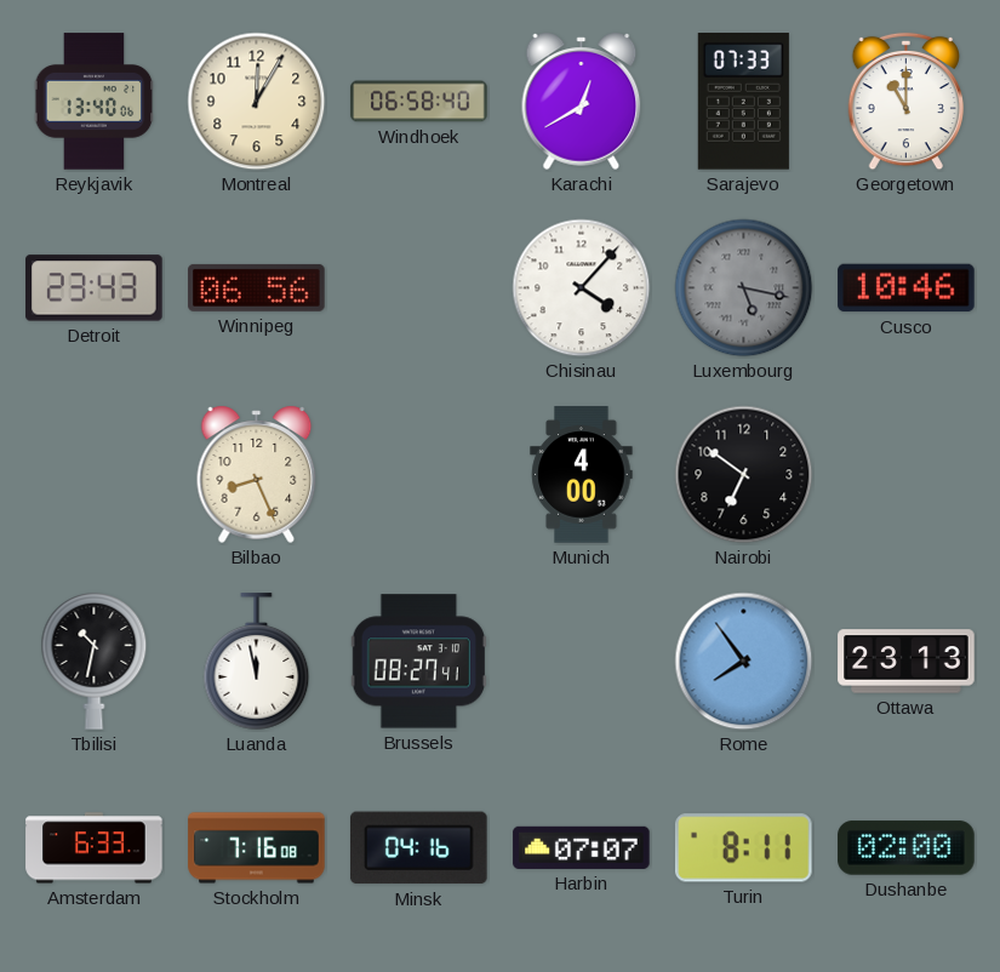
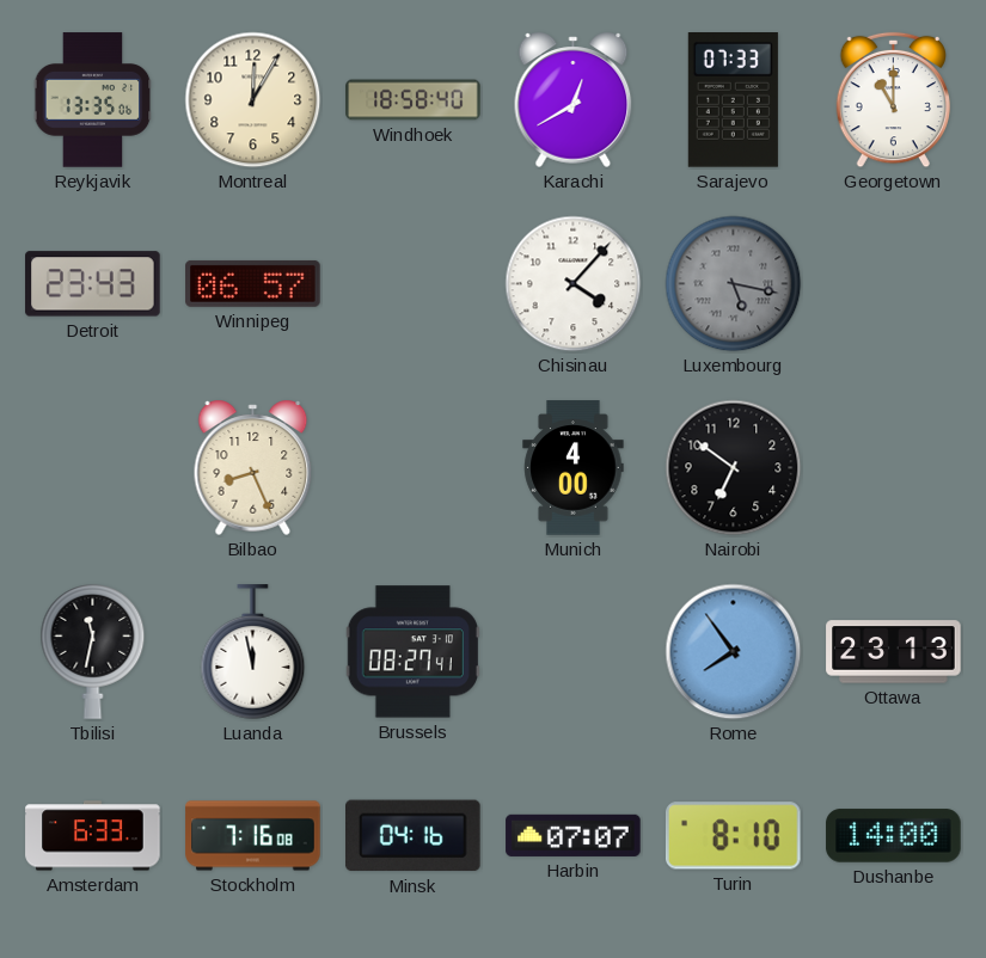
Reykjavik: 13:40 -> 13:35
Windhoek: 06:58 -> 18:58
Winnipeg: 06:56 -> 06:57
Cusco: 10:46 -> none
Tbilisi: 10:32 -> 11:32
Turin: 8:11 -> 8:10
Dushanbe: 02:00 -> 14:00
